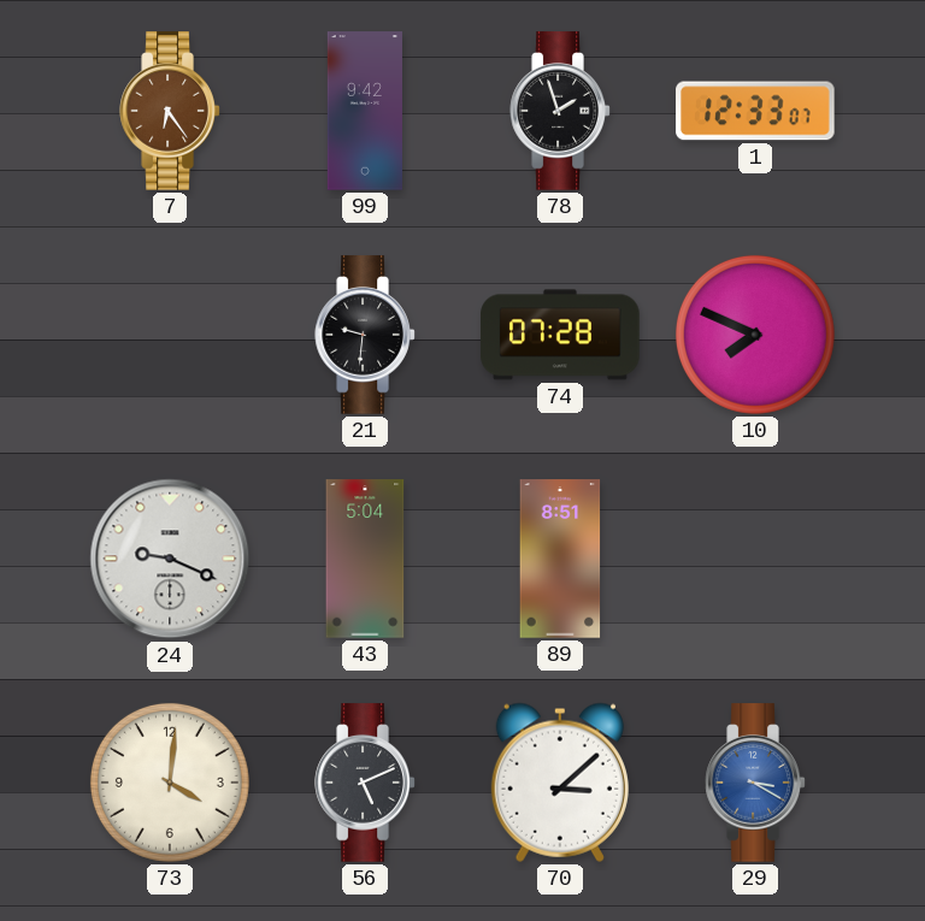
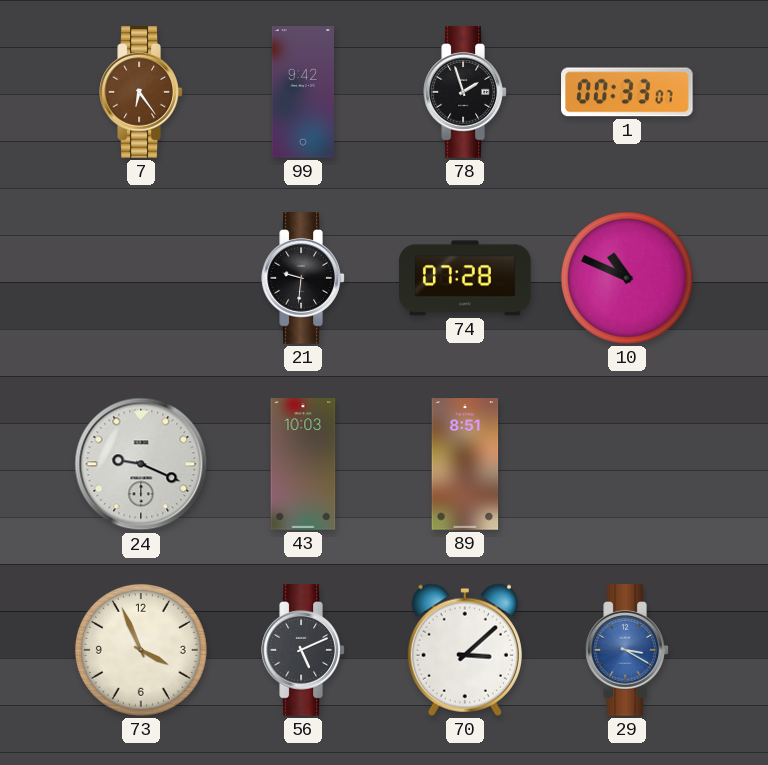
1: 12:33 -> 00:33
10: 7:49 -> 10:49
43: 5:04 -> 10:03
73: 4:01 -> 3:56
